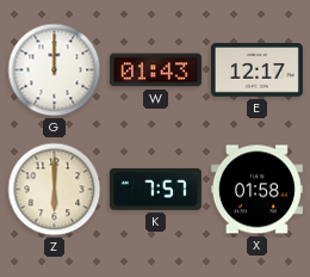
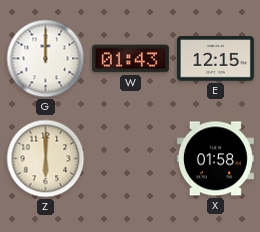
E: 12:17 -> 12:15
K: 7:57 -> none
